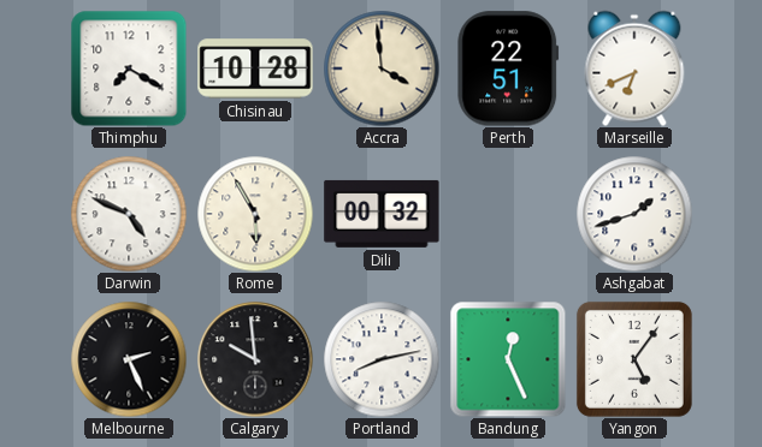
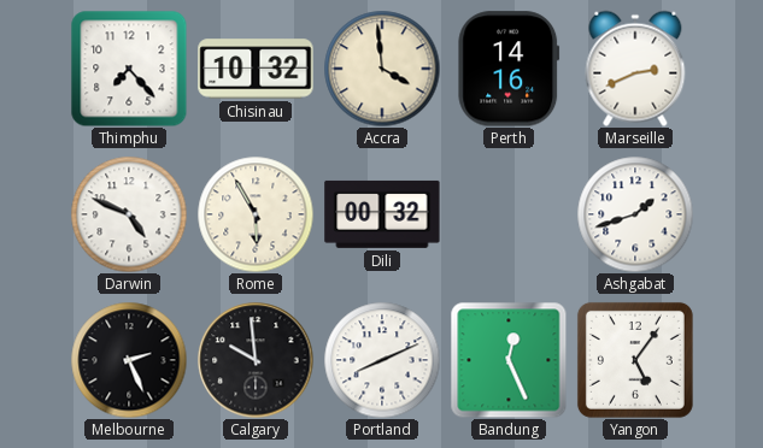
Thimphu: 7:20 -> 7:23
Chisinau: 10:28 -> 10:32
Perth: 22:51 -> 14:16
Marseille: 6:41 -> 2:41
Portland: 8:13 -> 8:11
